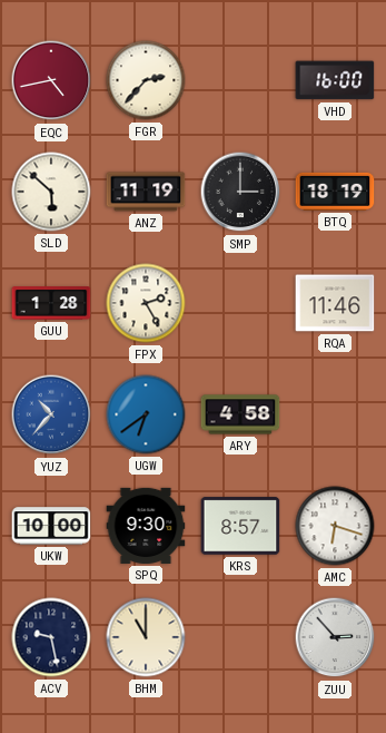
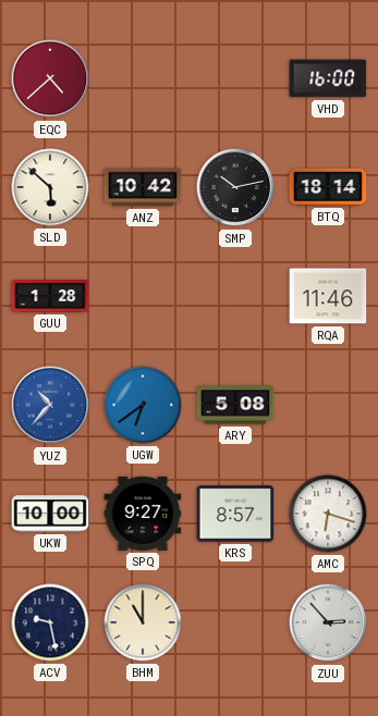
EQC: 4:43 -> 4:38
FGR: 2:37 -> none
ANZ: 11:19 -> 10:42
SMP: 3:00 -> 10:13
BTQ: 18:19 -> 18:14
FPX: 2:25 -> none
ARY: 4:58 -> 5:08
SPQ: 9:30 -> 9:27
